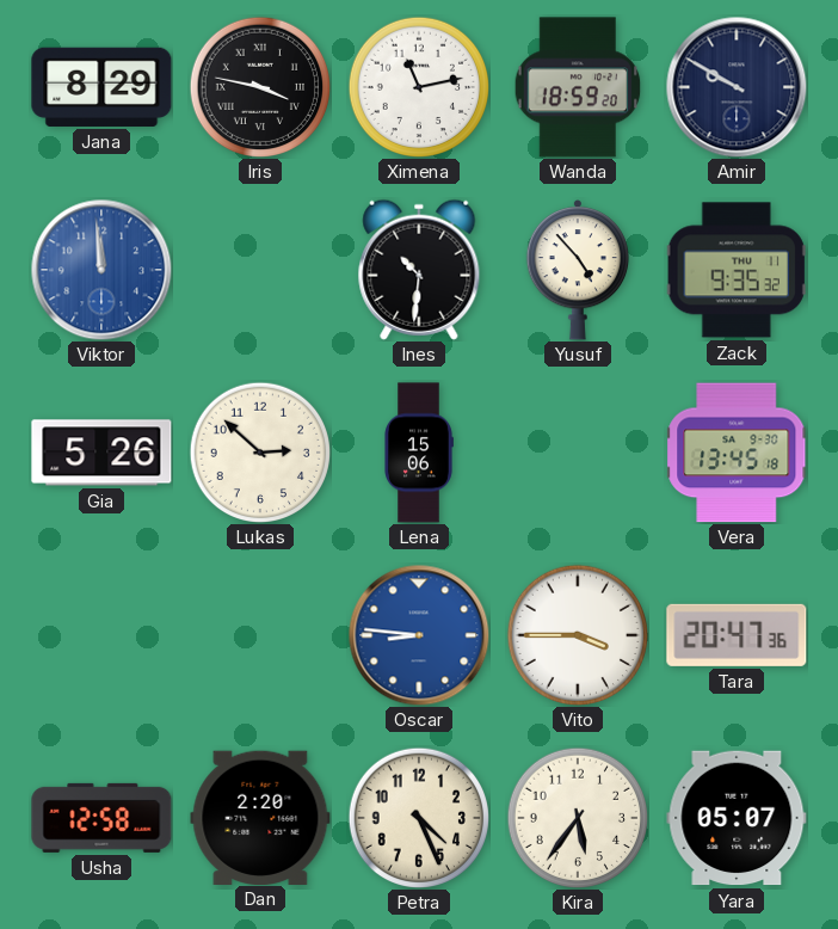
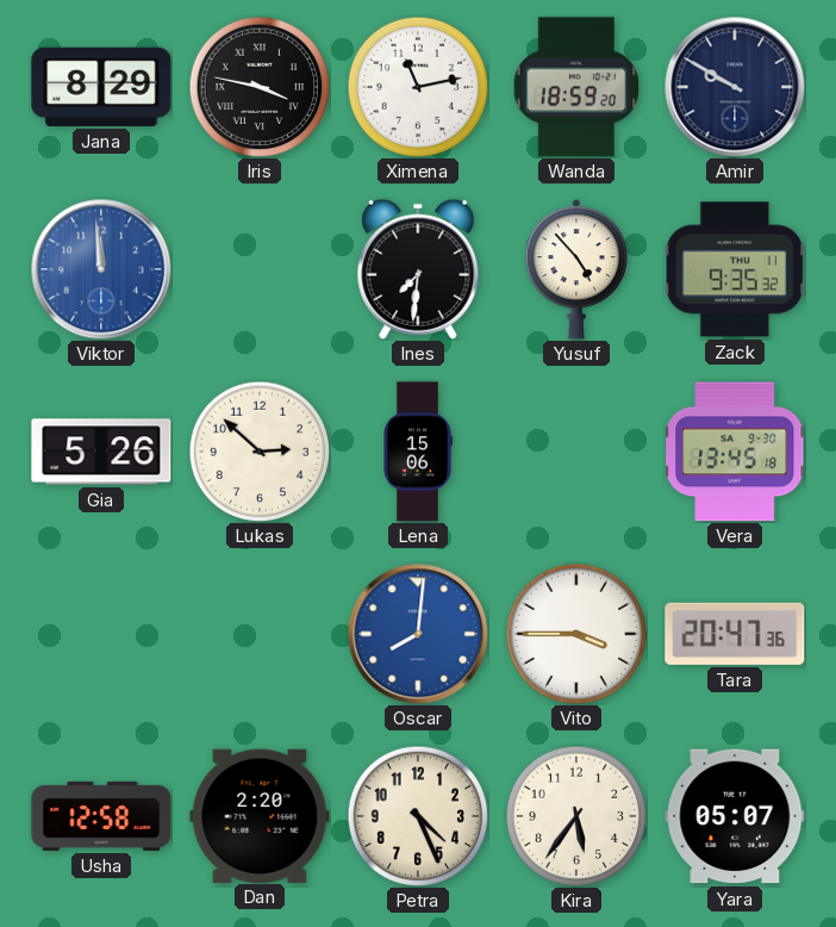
Ines: 10:31 -> 7:31
Oscar: 8:46 -> 8:01
